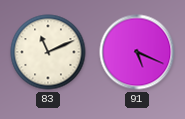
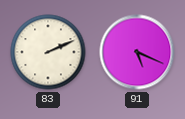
83: 11:11 -> 2:11
